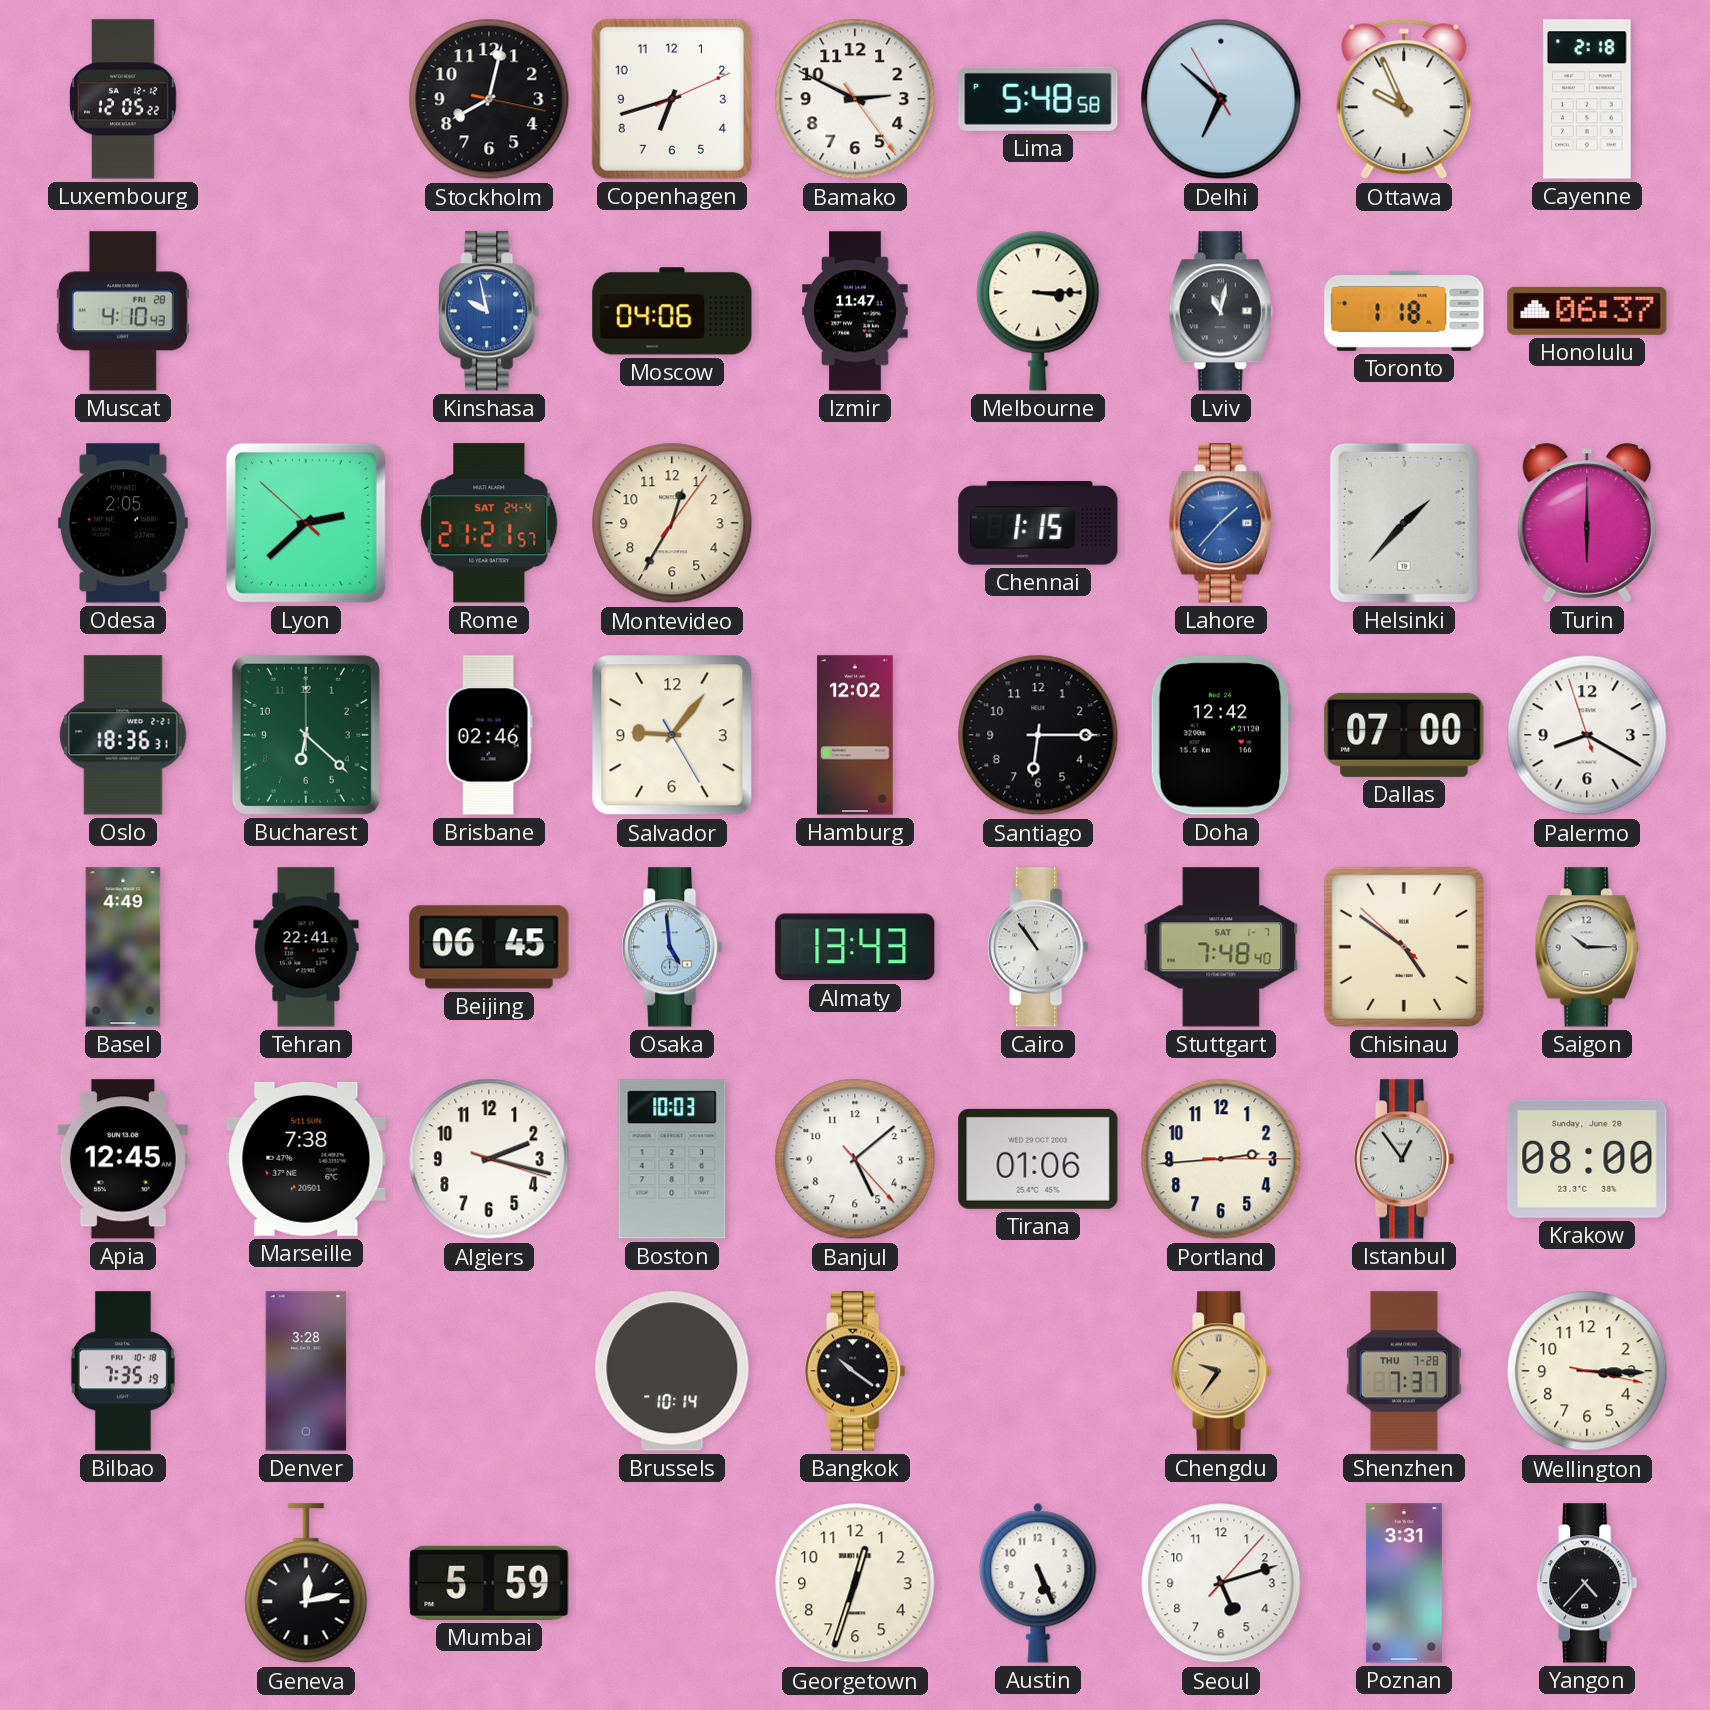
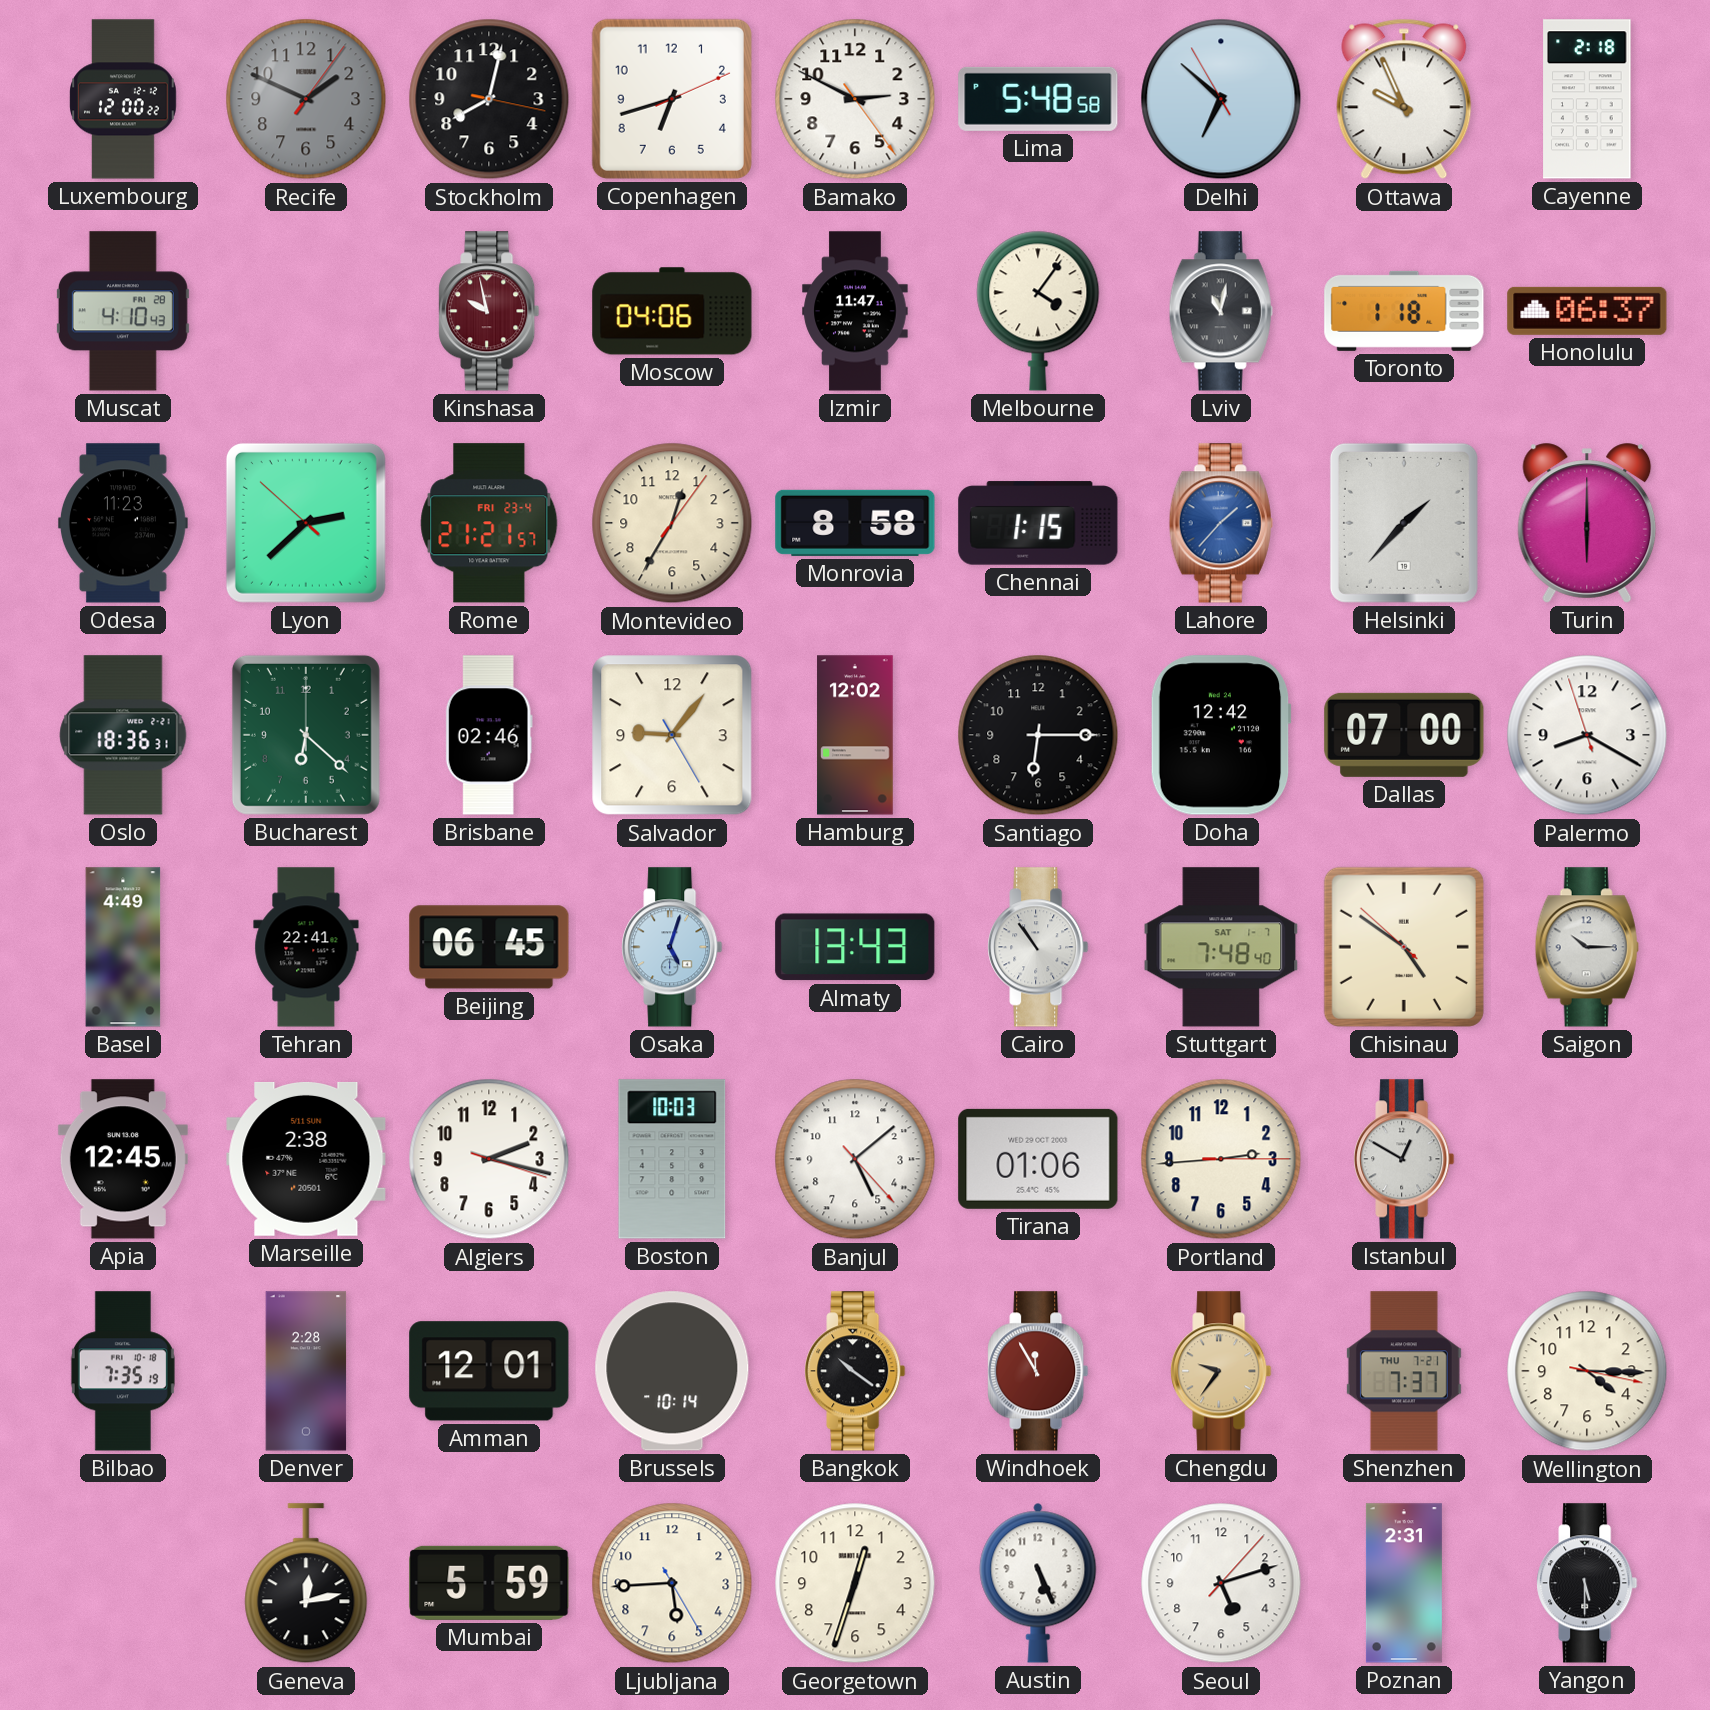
Luxembourg: 12:05 -> 12:00
Recife: none -> 1:49
Kinshasa dial: blue -> burgundy
Melbourne: 3:15 -> 4:06
Odesa: 2:05 -> 11:23
Rome date: SAT 24-4 -> FRI 23-4
Monrovia: none -> 8:58
Osaka: 4:59 -> 5:03
Marseille: 7:38 -> 2:38
Istanbul: 12:54 -> 12:50
Krakow: 08:00 -> none
Denver: 3:28 -> 2:28
Amman: none -> 12:01
Windhoek: none -> 11:55
Shenzhen date: THU 7-28 -> THU 7-21
Wellington: 3:15 -> 4:15
Ljubljana: none -> 5:44
Poznan: 3:31 -> 2:31
Yangon: 4:37 -> 5:30
